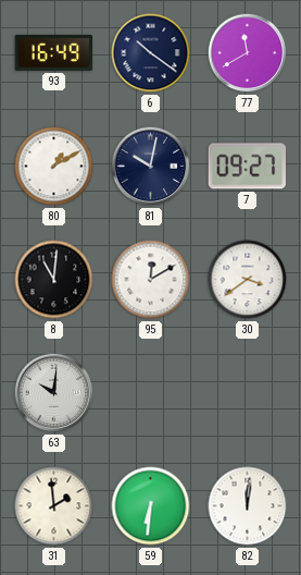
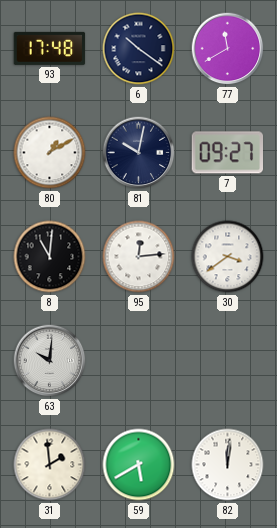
93: 16:49 -> 17:48
95: 12:10 -> 12:14
59: 6:31 -> 5:40
